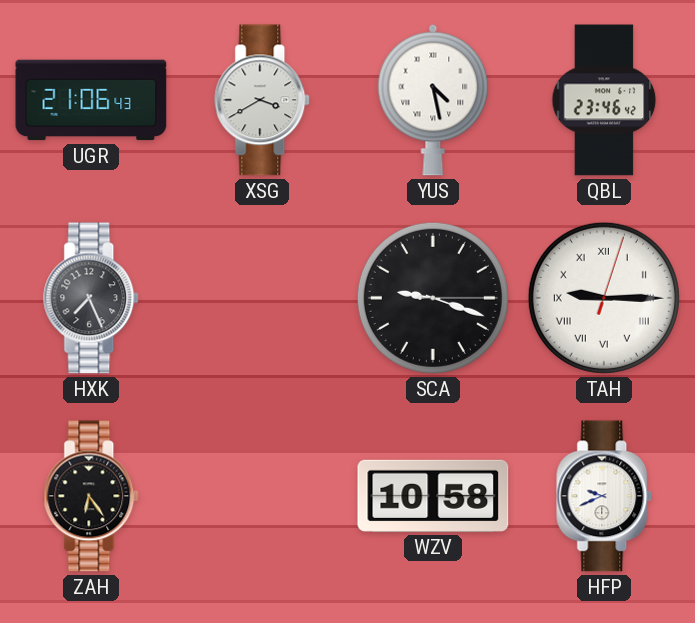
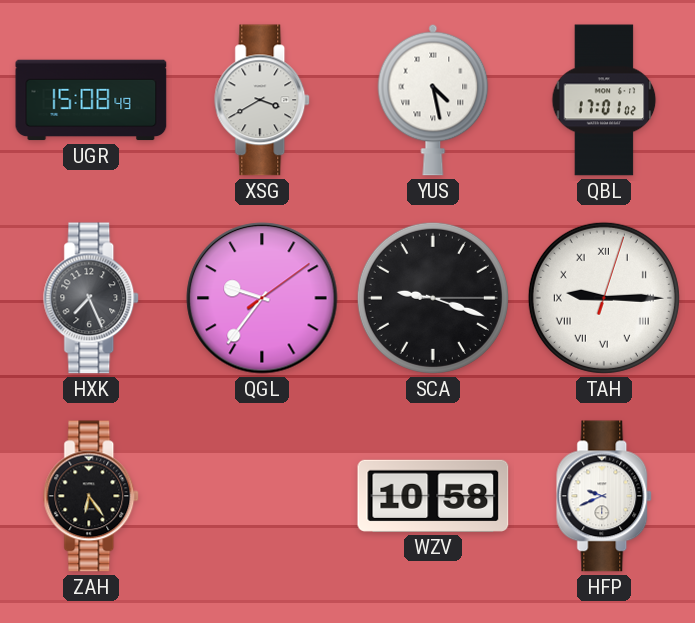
UGR: 21:06 -> 15:08
QBL: 23:46 -> 17:01
QGL: none -> 9:36
